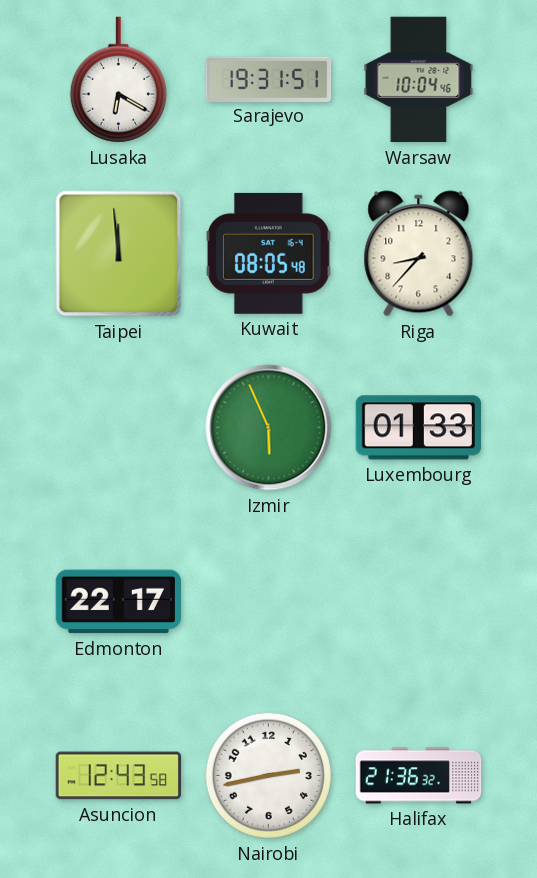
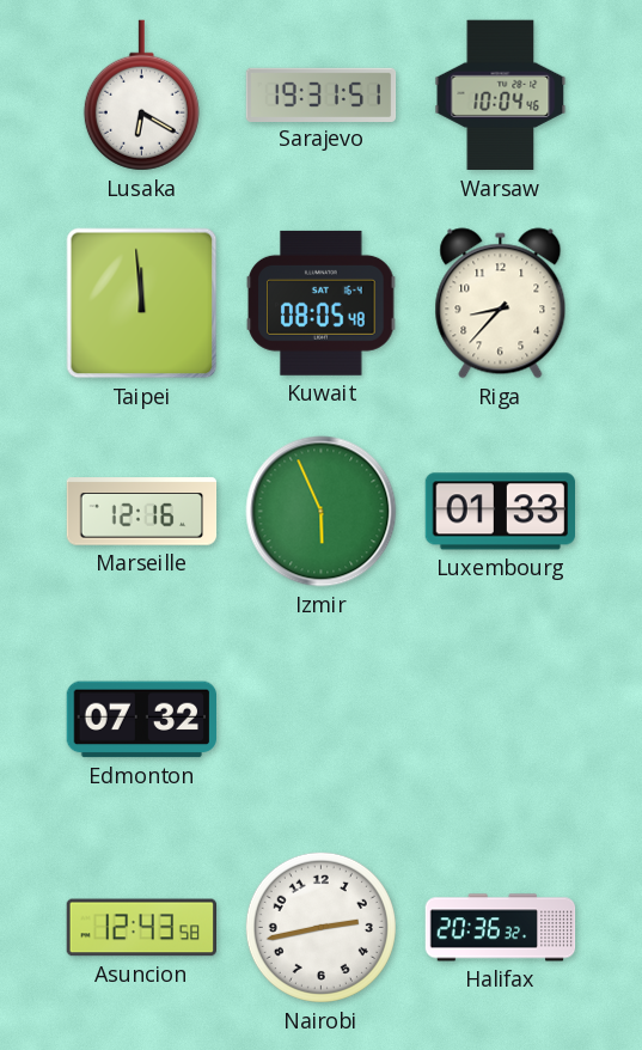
Marseille: none -> 12:16
Edmonton: 22:17 -> 07:32
Halifax: 21:36 -> 20:36
